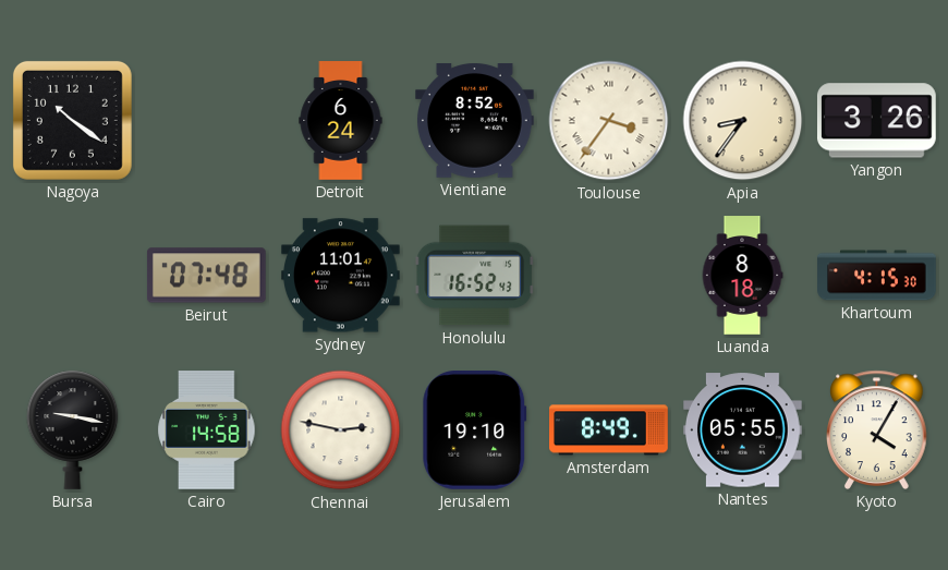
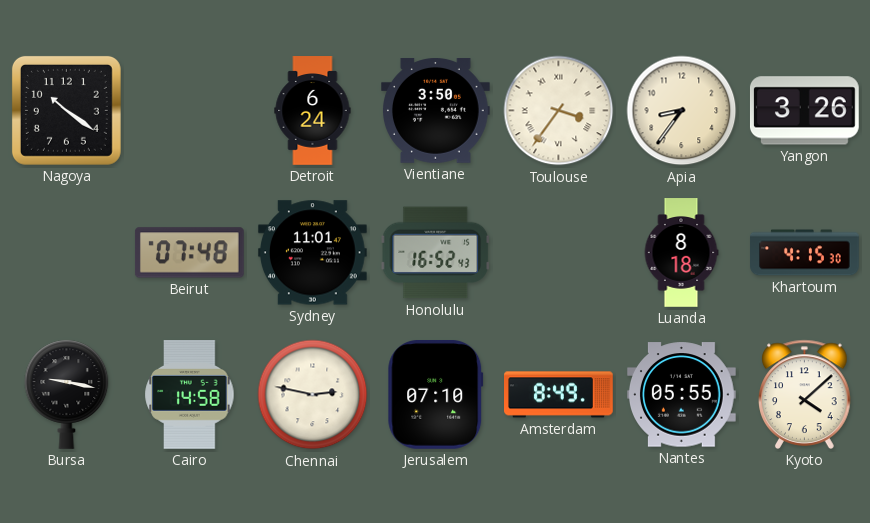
Vientiane: 8:52 -> 3:50
Jerusalem: 19:10 -> 07:10
Kyoto: 4:05 -> 4:08
